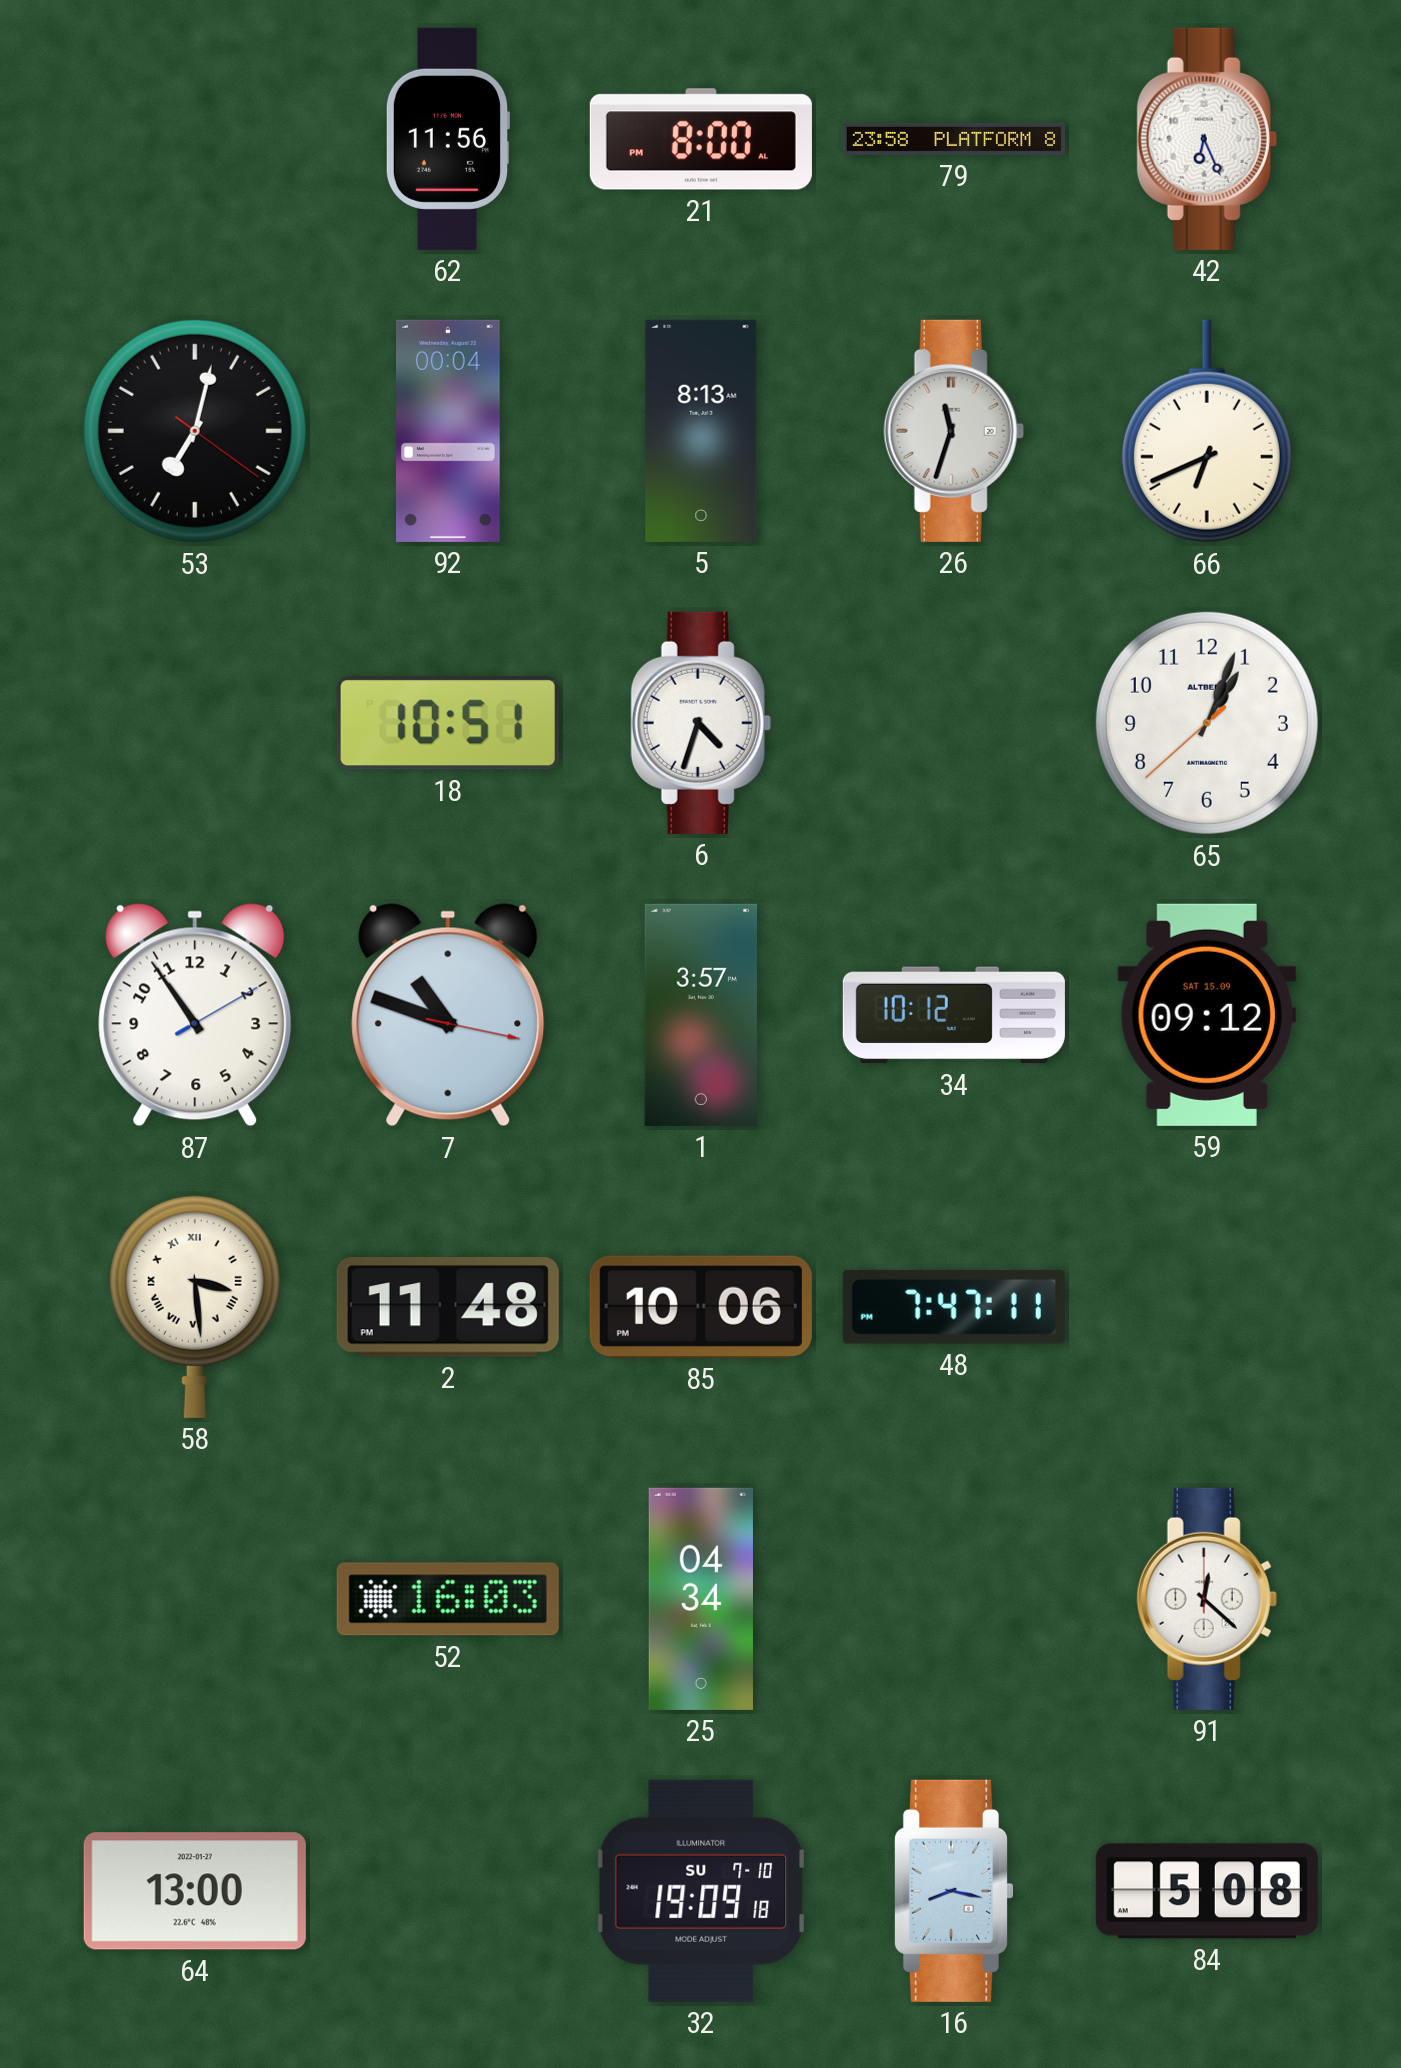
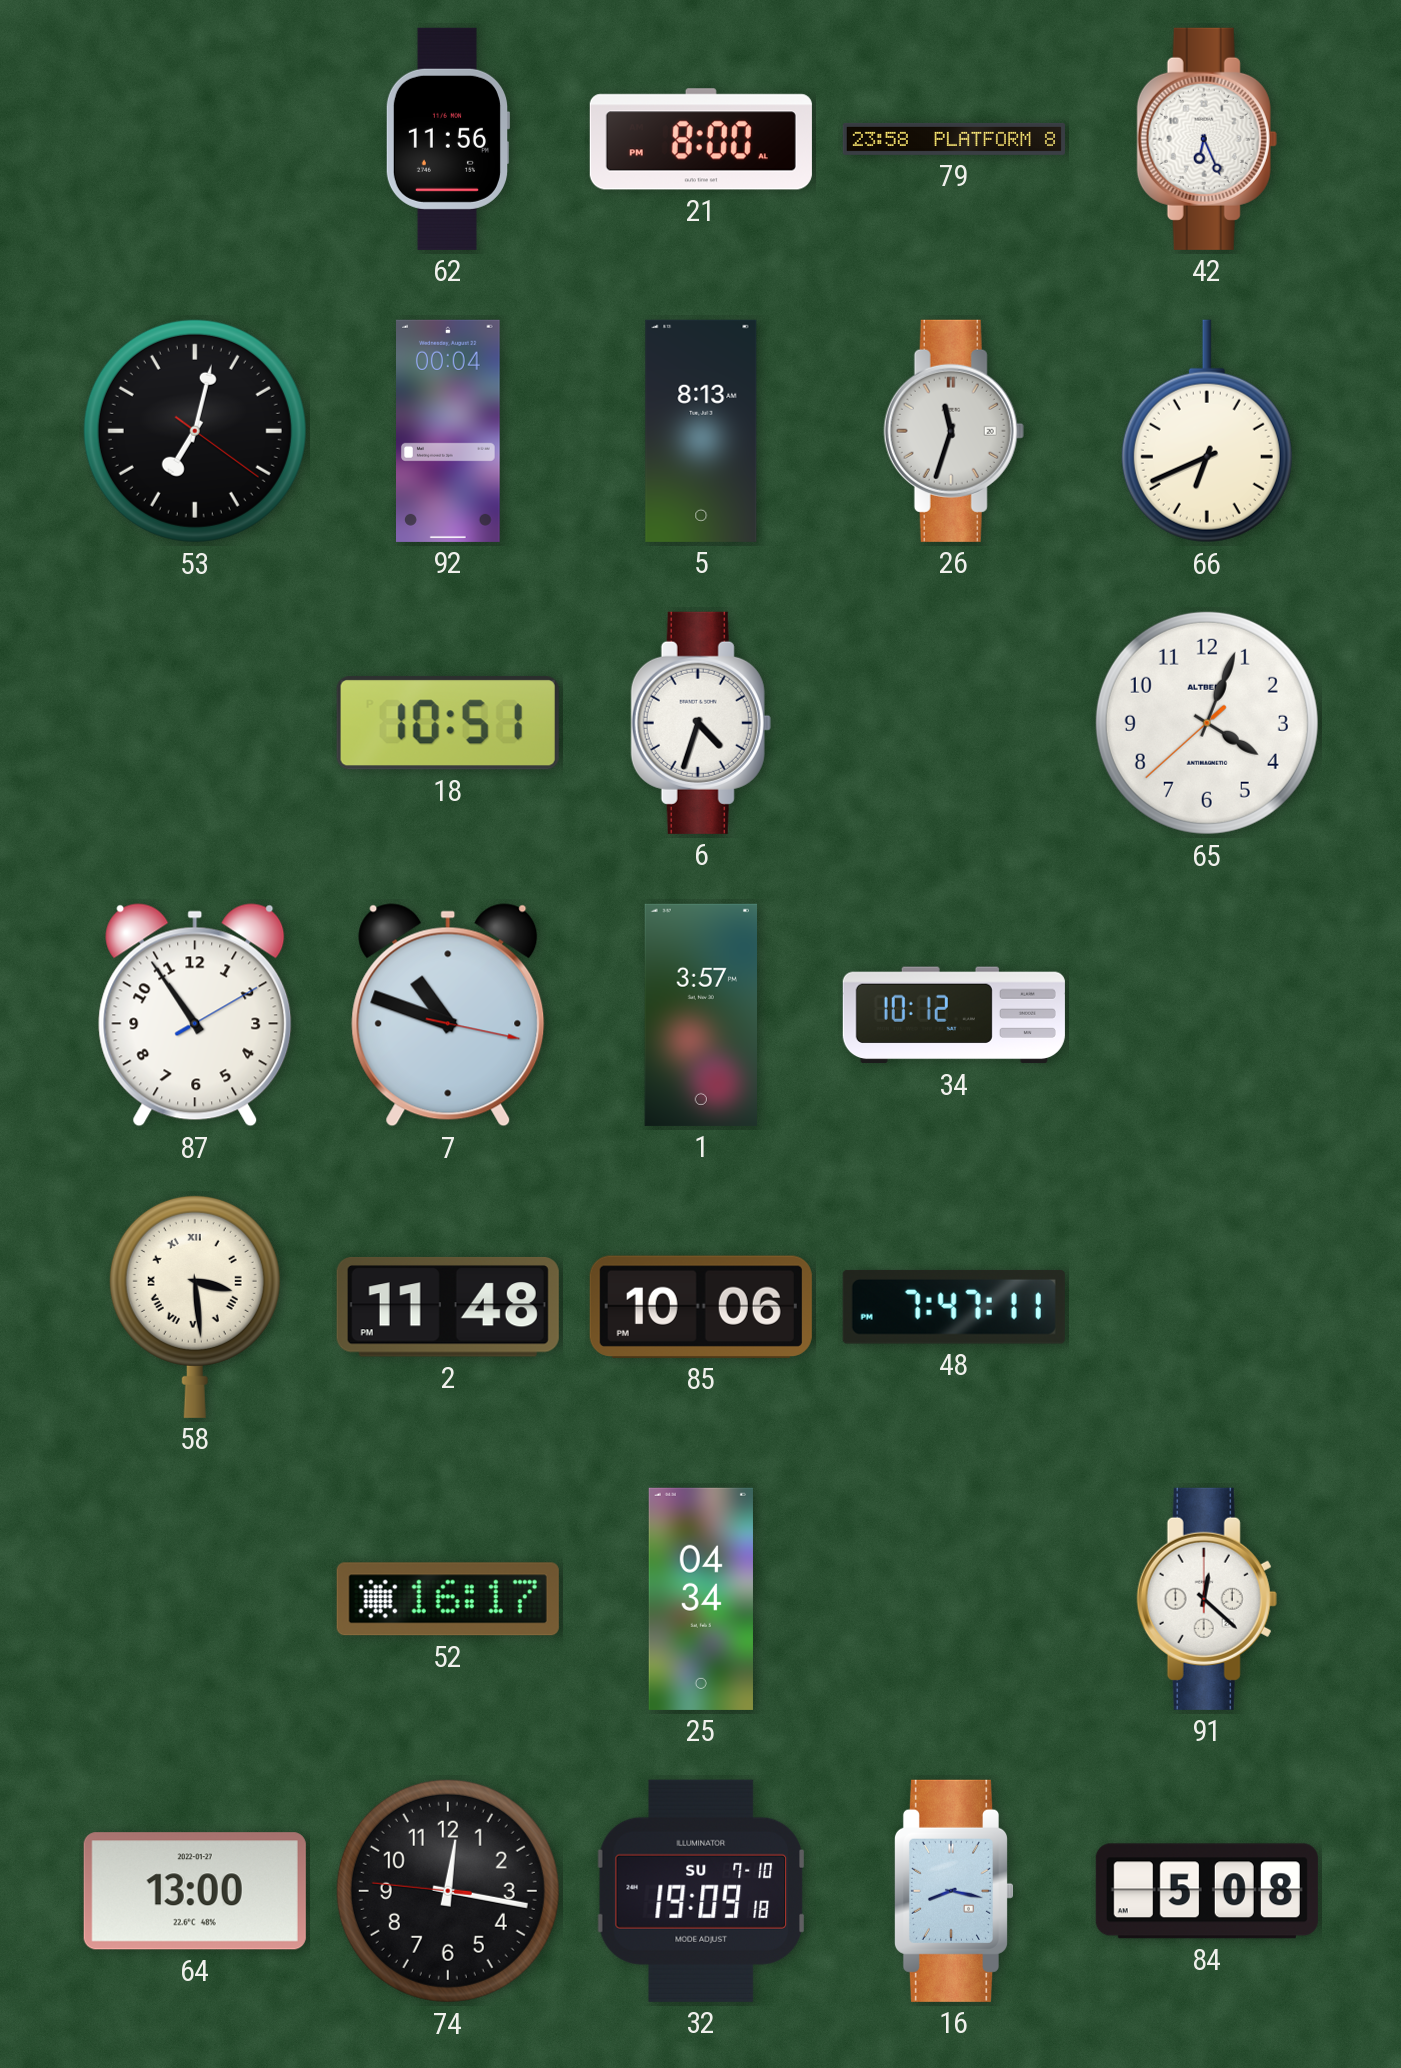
65: 1:03 -> 4:03
59: 09:12 -> none
52: 16:03 -> 16:17
74: none -> 12:16
